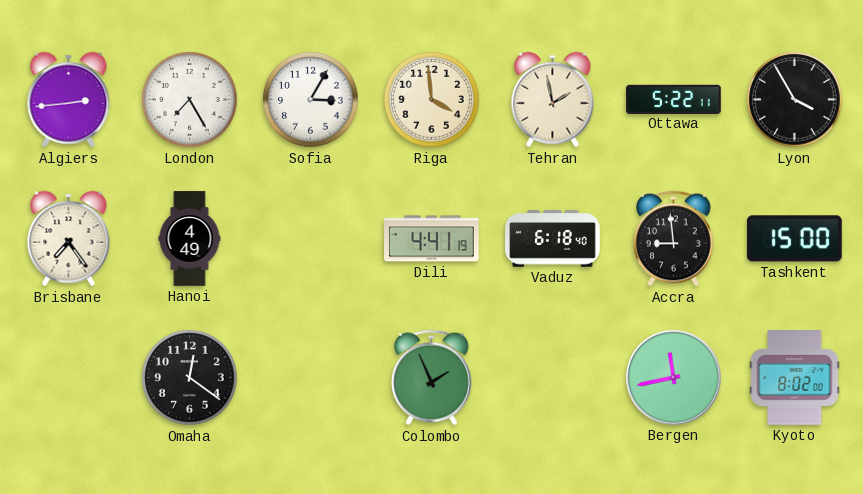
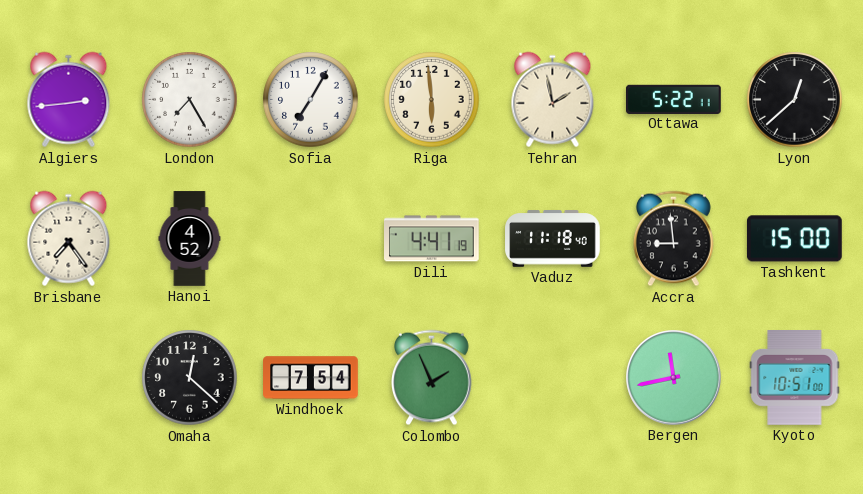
Sofia: 3:05 -> 7:05
Riga: 3:59 -> 5:59
Lyon: 3:55 -> 12:38
Hanoi: 4:49 -> 4:52
Vaduz: 6:18 -> 11:18
Omaha: 12:21 -> 12:22
Windhoek: none -> 7:54
Kyoto: 8:02 -> 10:51
